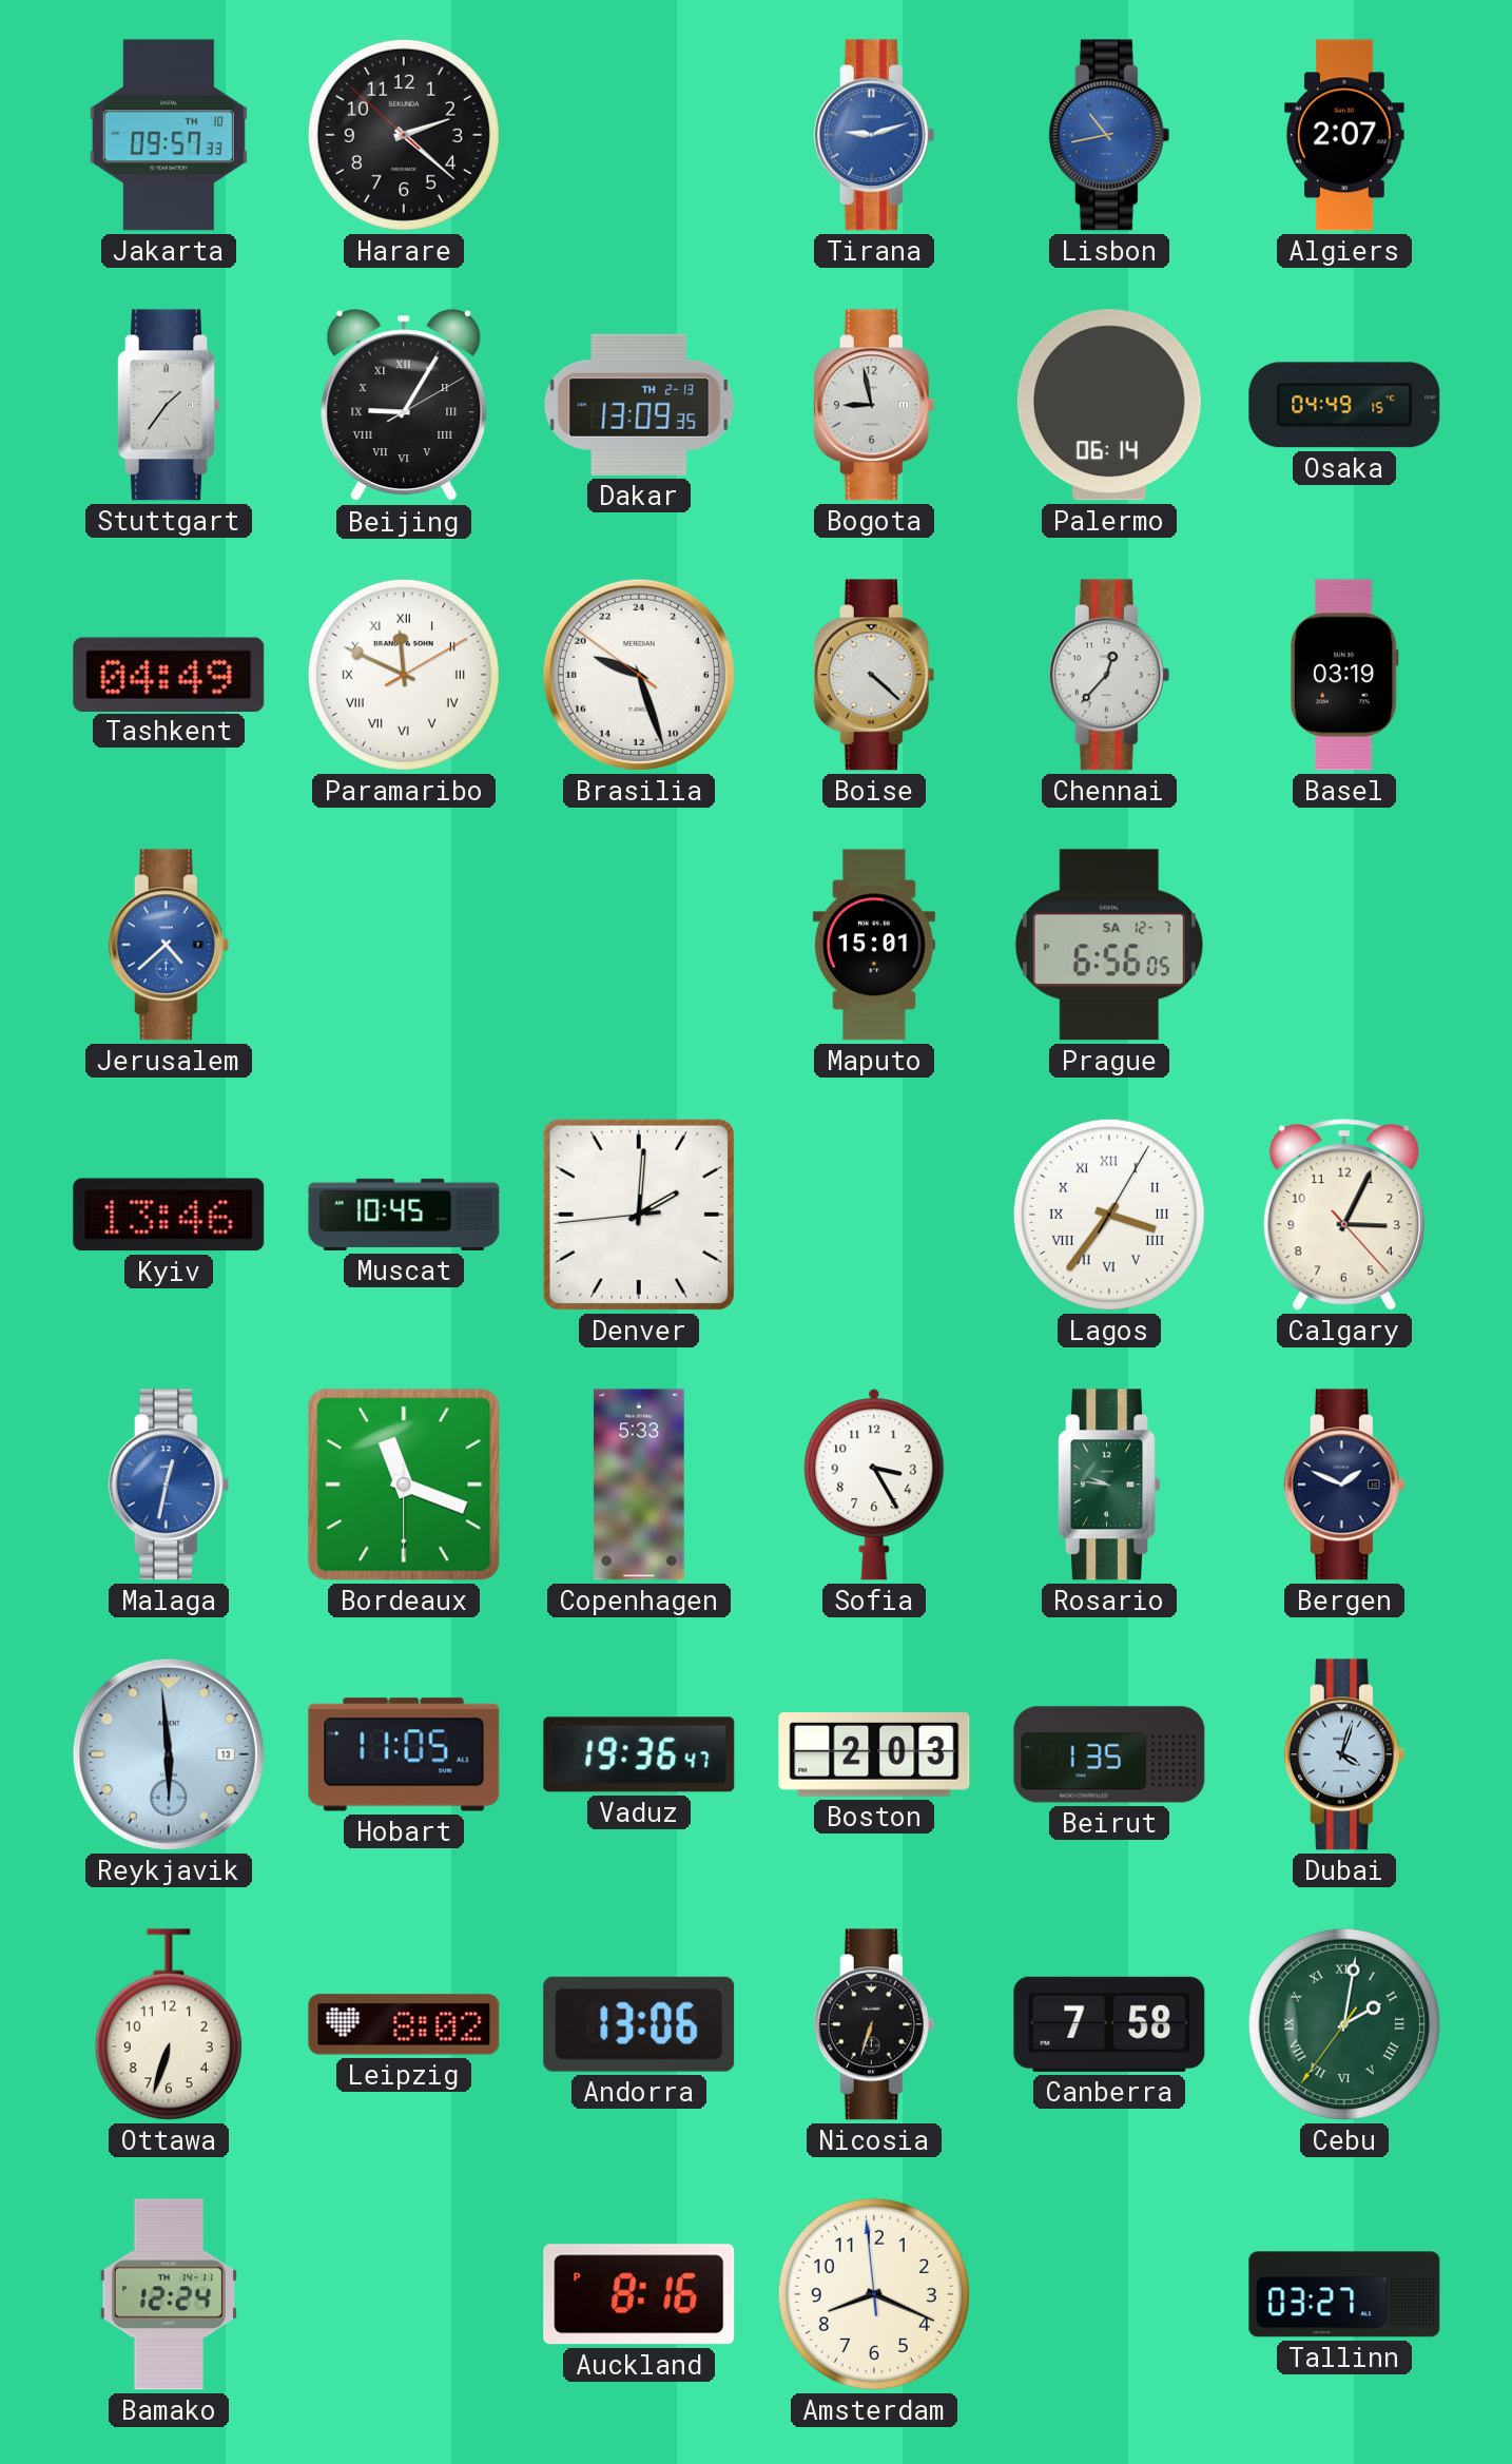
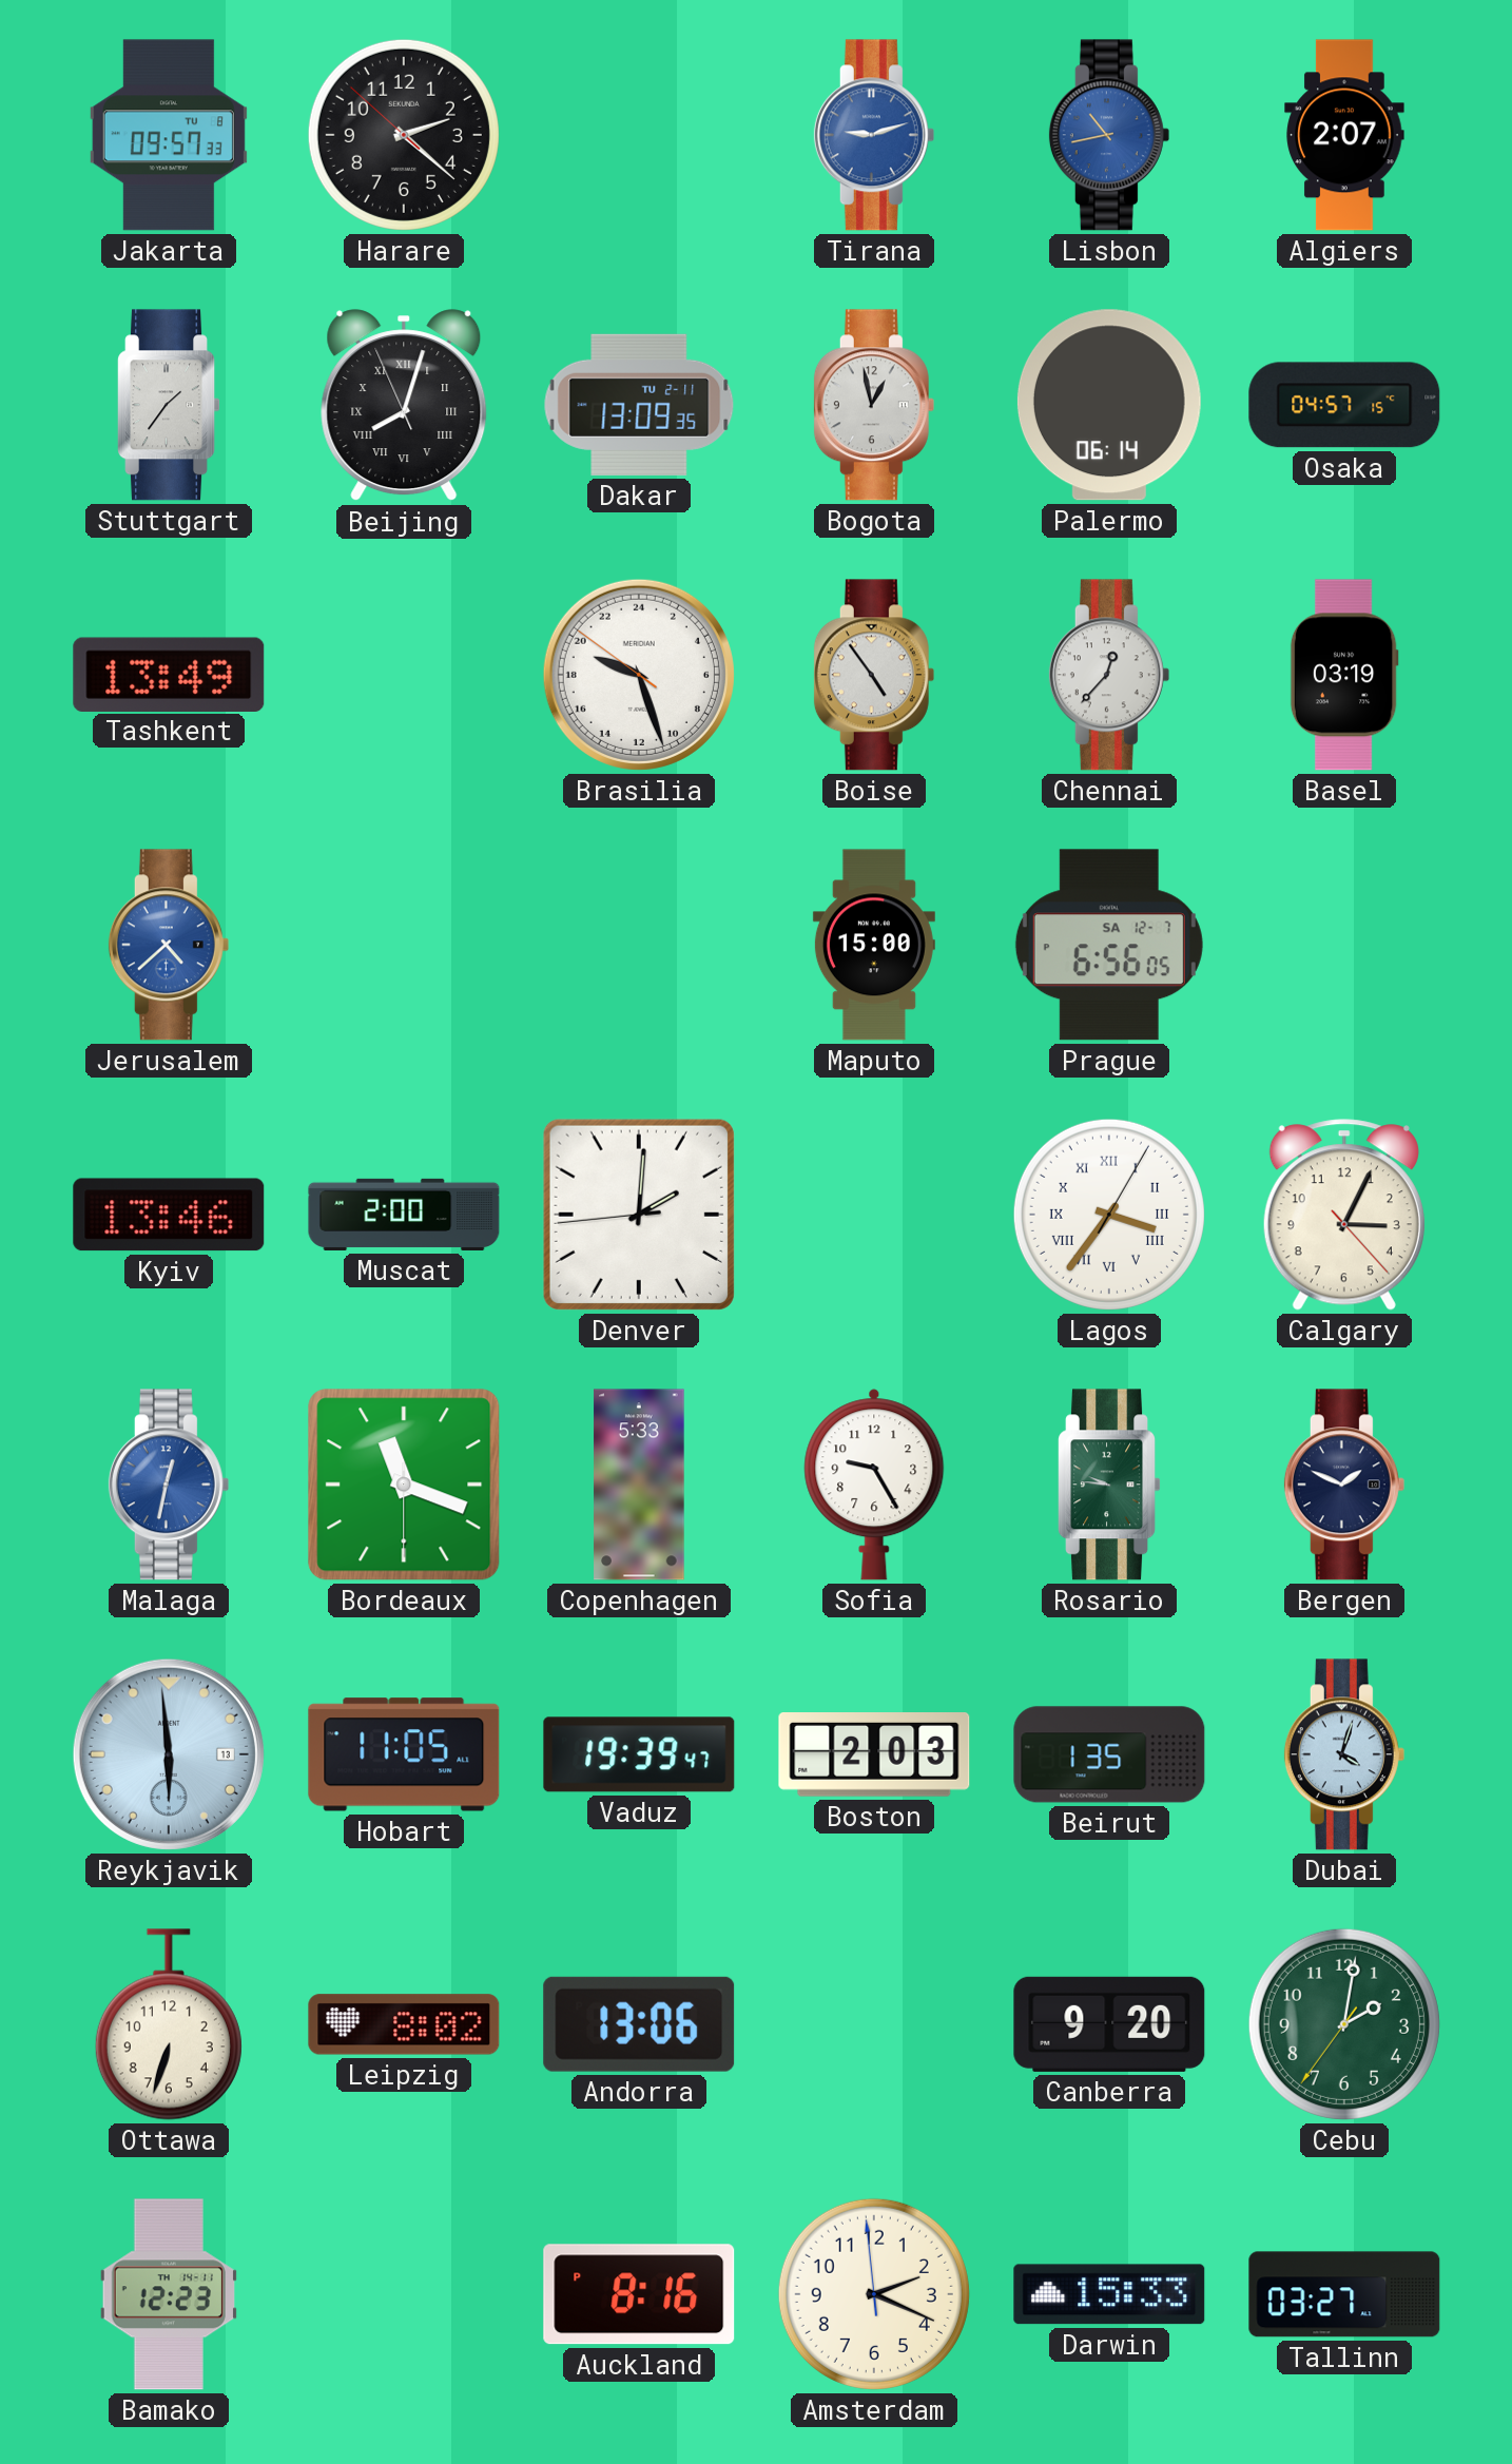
Jakarta date: TH 10 -> TU 8
Beijing: 9:05 -> 8:02
Dakar date: TH 2-13 -> TU 2-11
Bogota: 8:58 -> 12:58
Osaka: 04:49 -> 04:57
Tashkent: 04:49 -> 13:49
Paramaribo: 11:49 -> none
Boise: 4:22 -> 4:54
Maputo: 15:01 -> 15:00
Muscat: 10:45 -> 2:00
Sofia: 3:25 -> 9:25
Vaduz: 19:36 -> 19:39
Nicosia: 6:33 -> none
Canberra: 7:58 -> 9:20
Cebu numerals: Roman -> Arabic
Bamako: 12:24 -> 12:23
Amsterdam: 8:18 -> 2:18
Darwin: none -> 15:33
